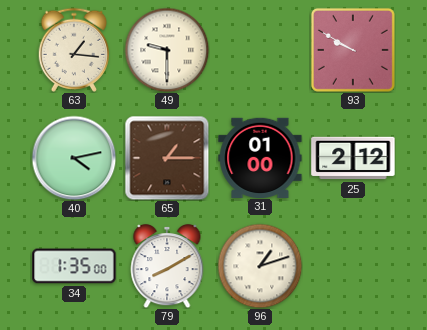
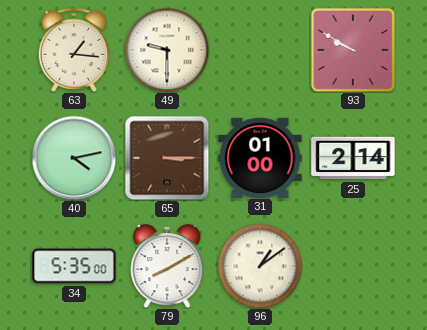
65: 1:15 -> 3:15
25: 2:12 -> 2:14
34: 1:35 -> 5:35
96: 1:12 -> 1:09
